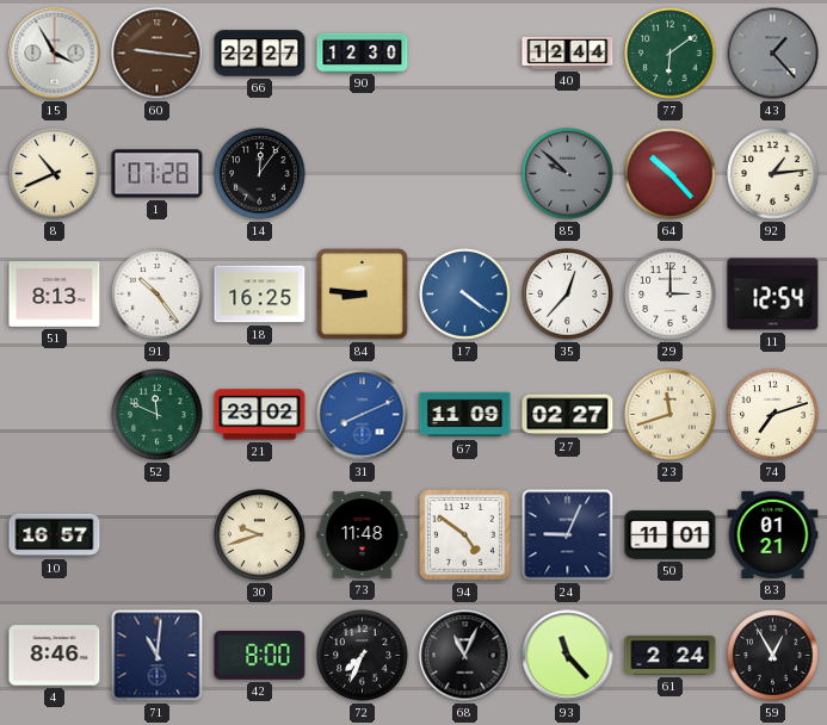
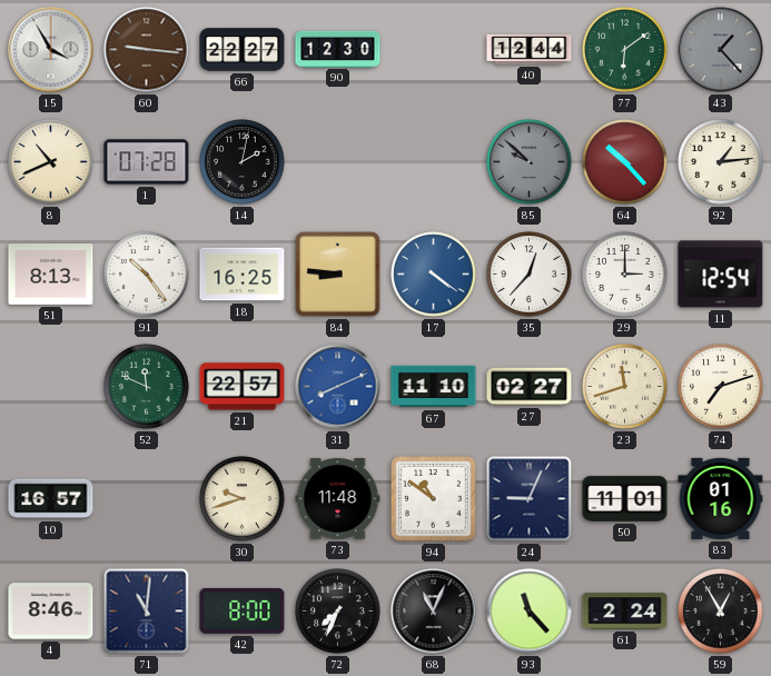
14: 12:06 -> 2:02
21: 23:02 -> 22:57
67: 11:09 -> 11:10
94: 4:51 -> 10:51
83: 01:21 -> 01:16
